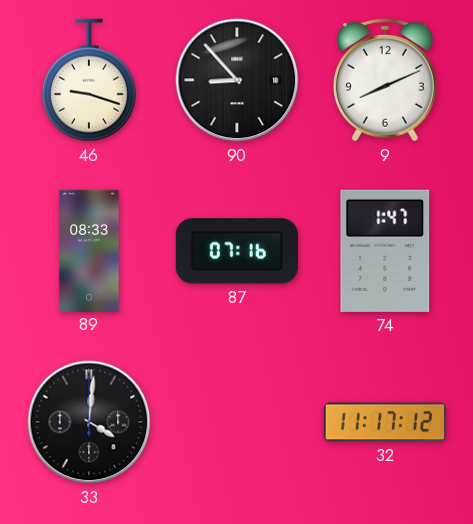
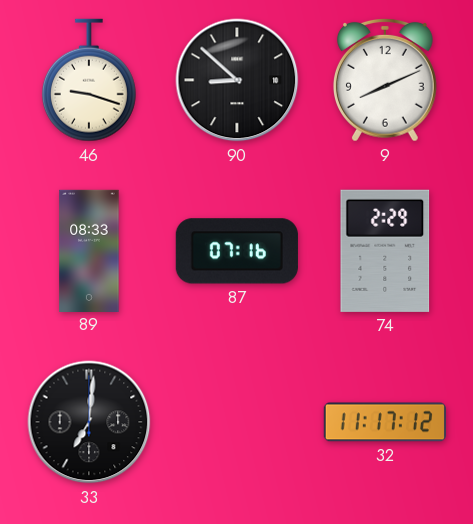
90: 8:53 -> 8:52
74: 1:47 -> 2:29
33: 4:01 -> 7:01
